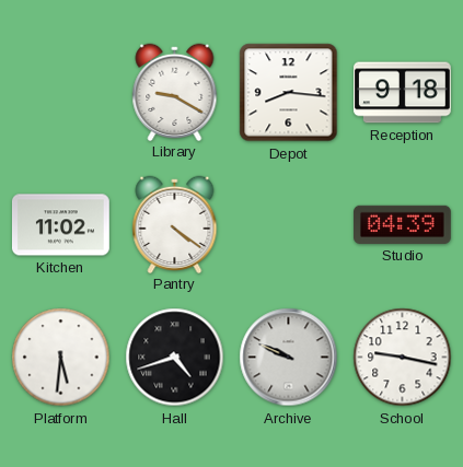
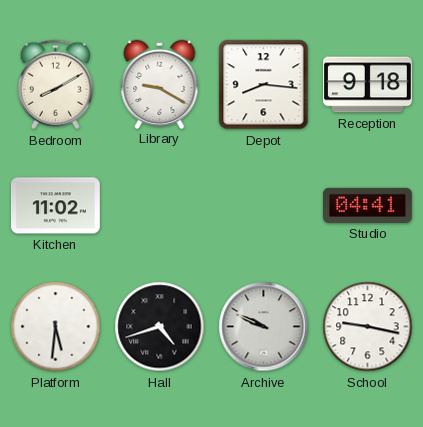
Bedroom: none -> 8:10
Pantry: 4:21 -> none
Studio: 04:39 -> 04:41
